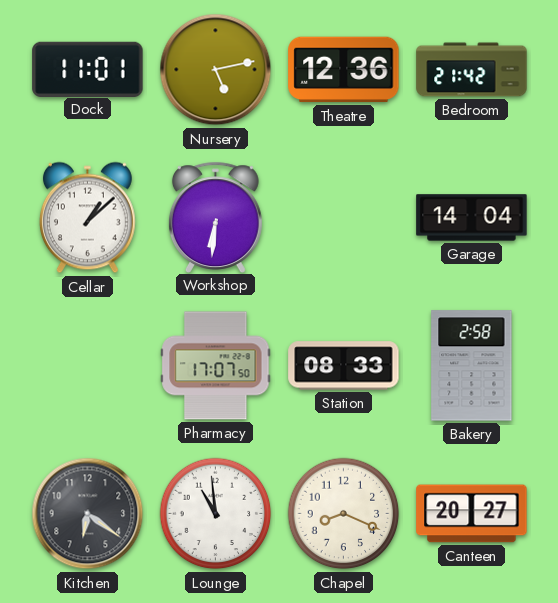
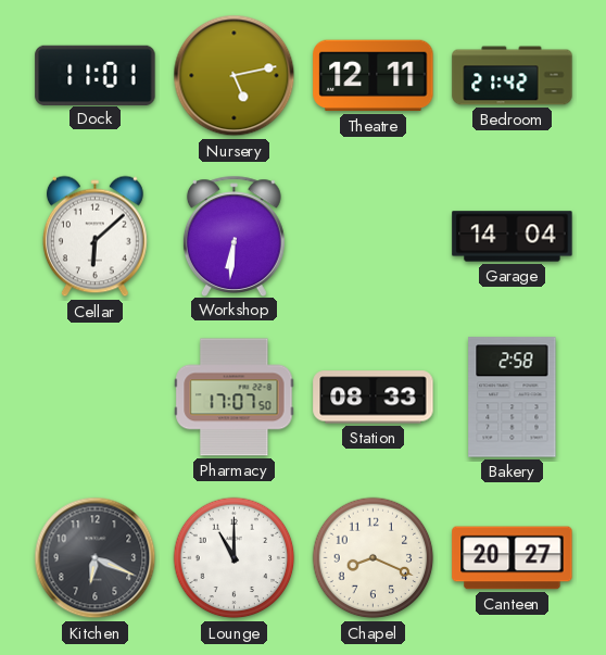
Theatre: 12:36 -> 12:11
Cellar: 1:08 -> 6:08
Kitchen: 6:21 -> 6:19
Lounge: 10:59 -> 11:00
